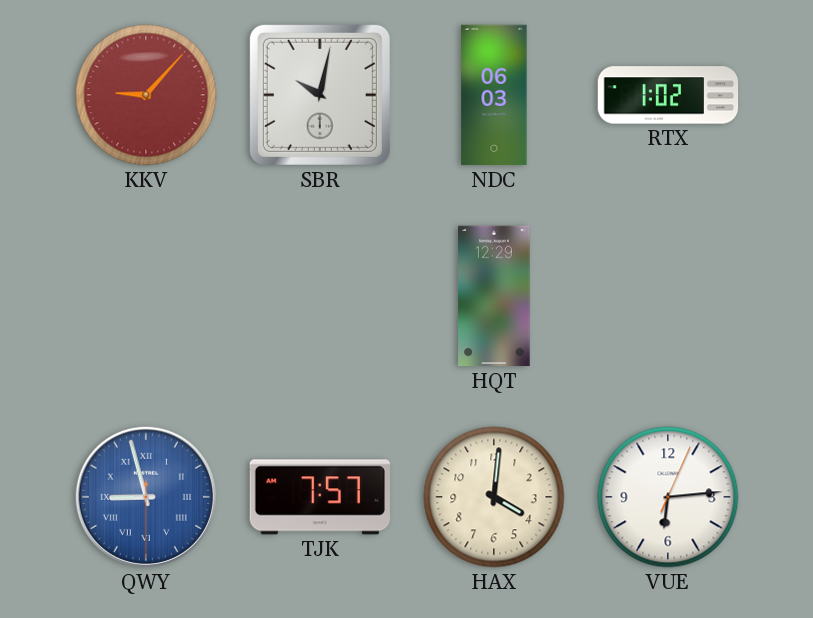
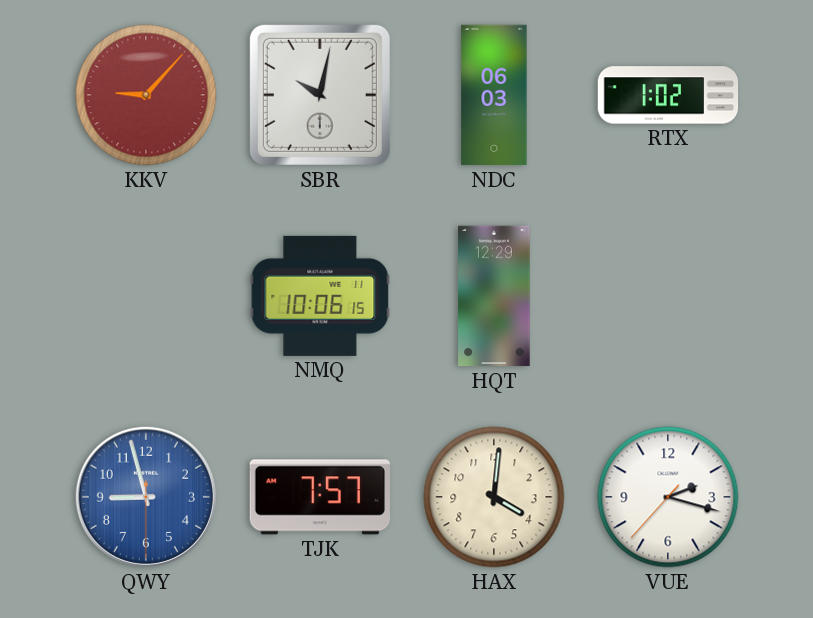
NMQ: none -> 10:06
QWY numerals: Roman -> Arabic
VUE: 6:14 -> 2:17
